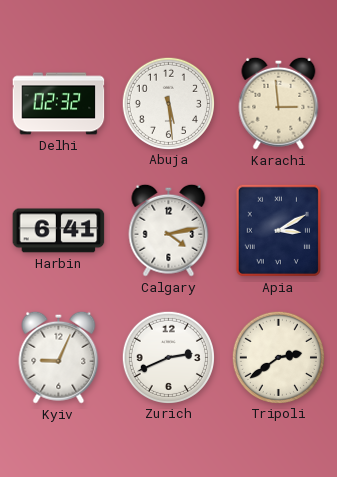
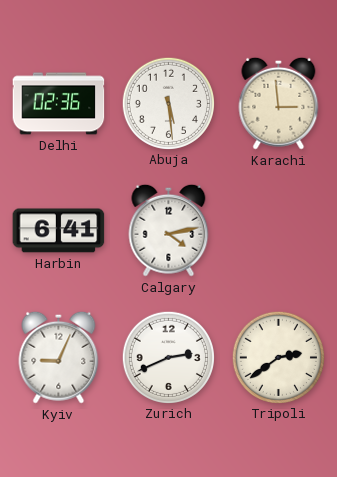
Delhi: 02:32 -> 02:36
Apia: 3:10 -> none
